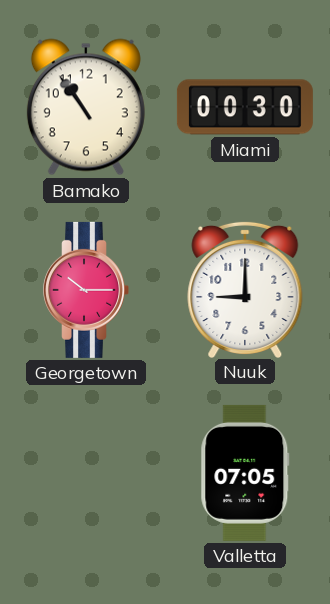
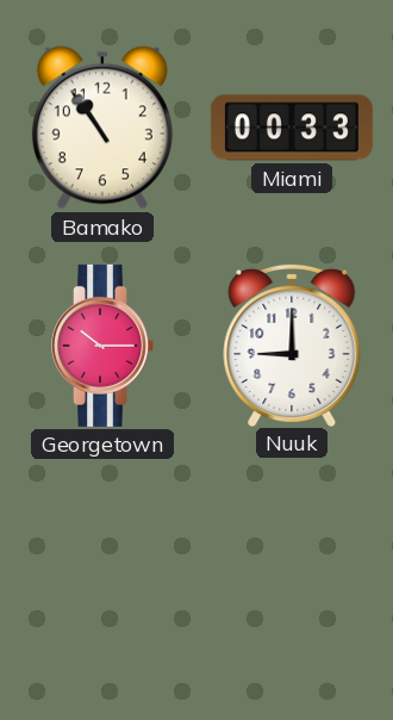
Miami: 00:30 -> 00:33
Valletta: 07:05 -> none
